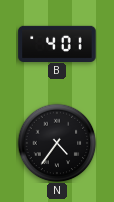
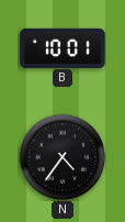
B: 4:01 -> 10:01
